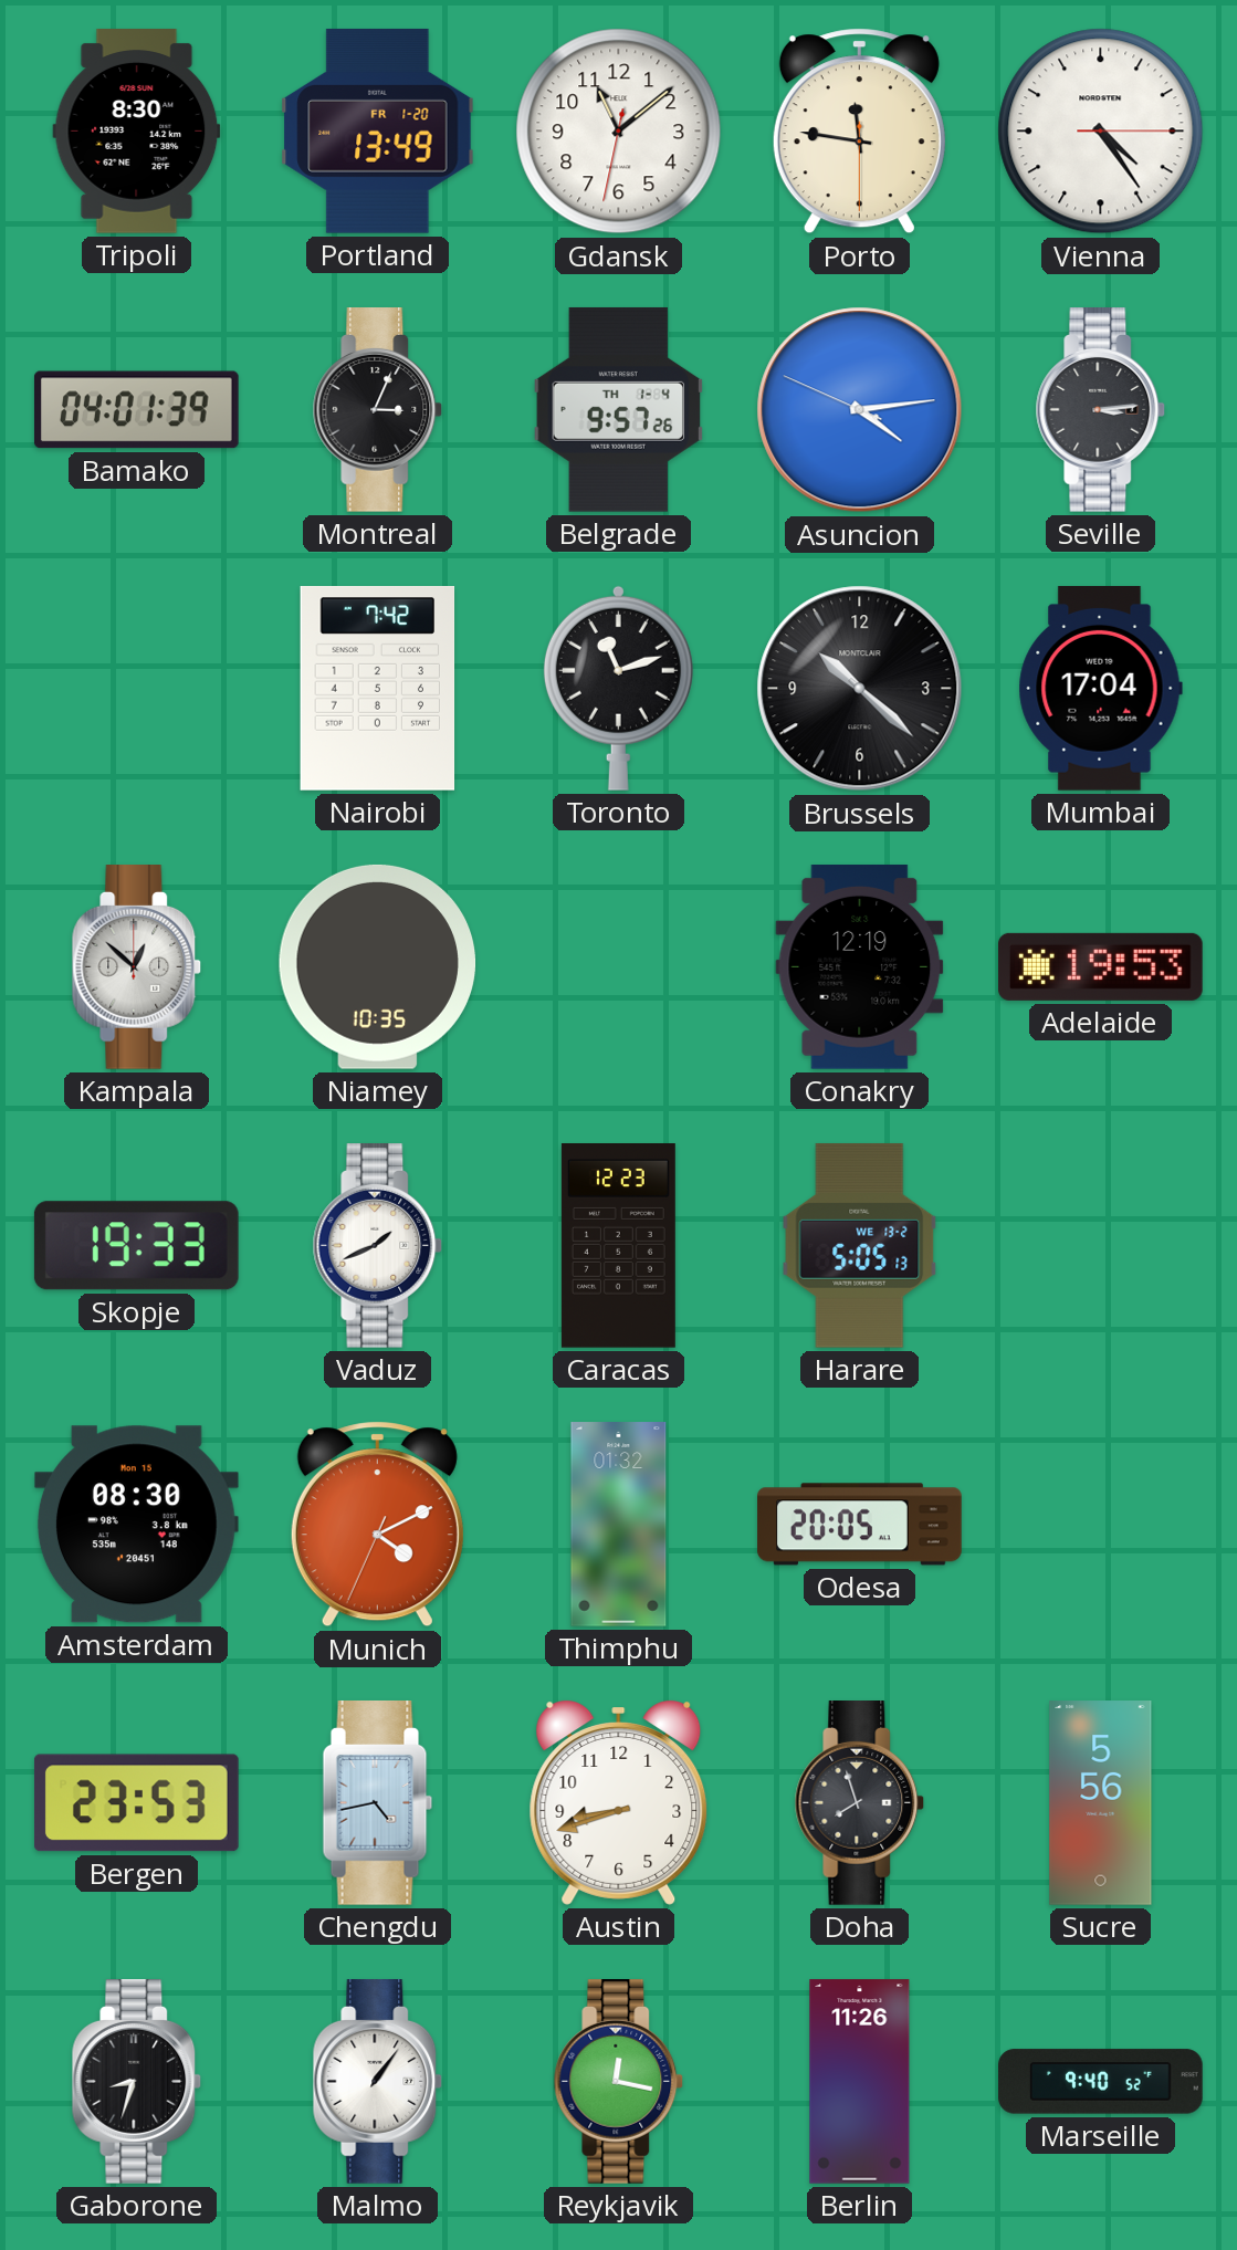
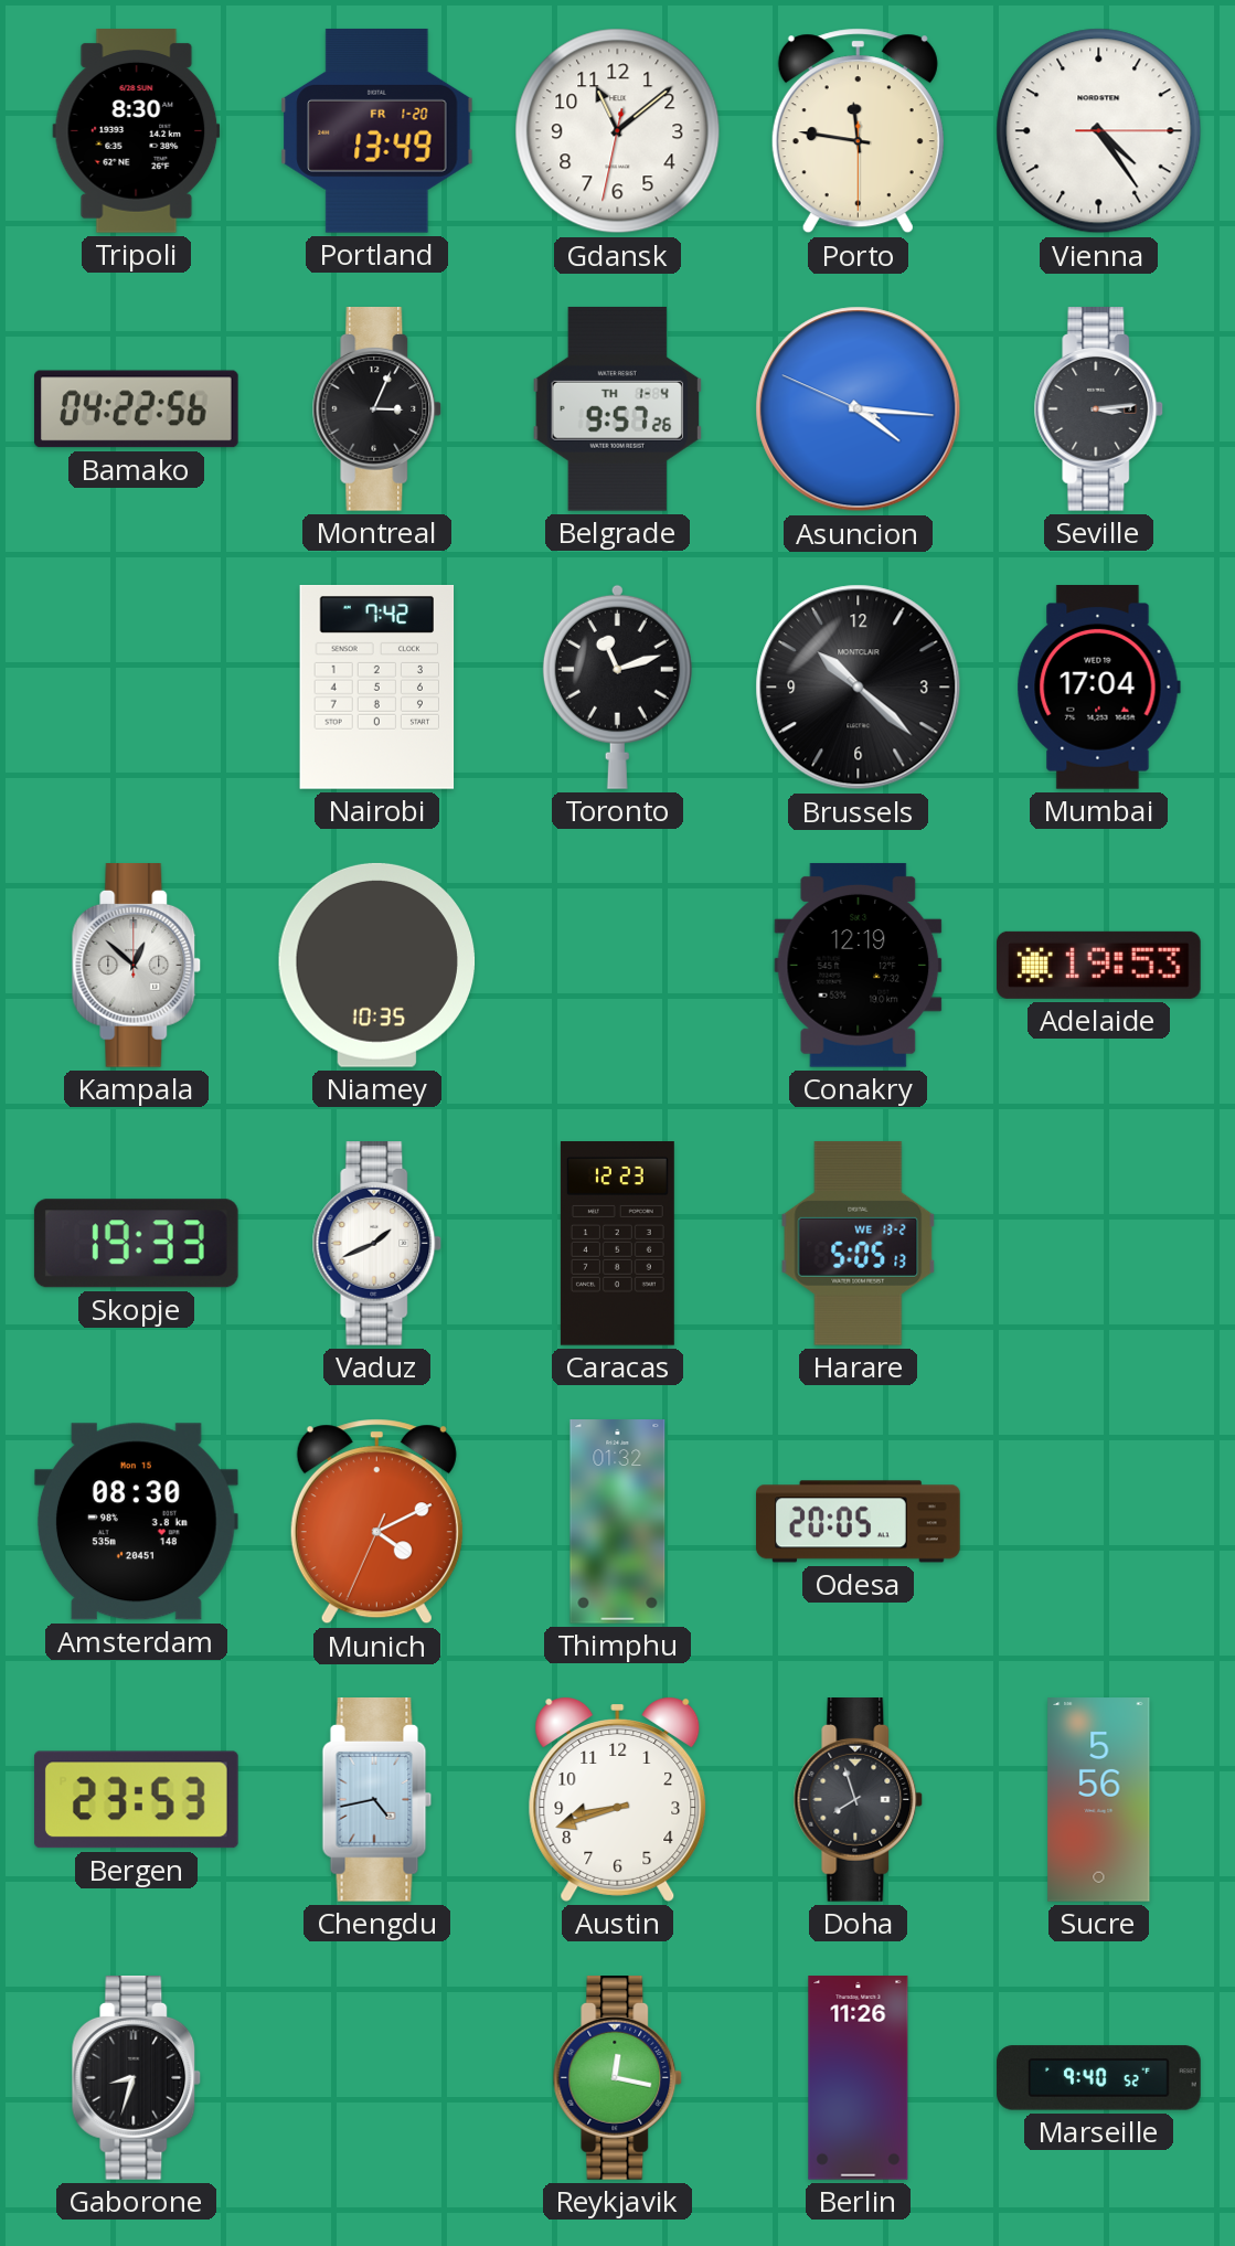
Bamako: 04:01 -> 04:22
Asuncion: 4:13 -> 4:15
Malmo: 1:06 -> none
